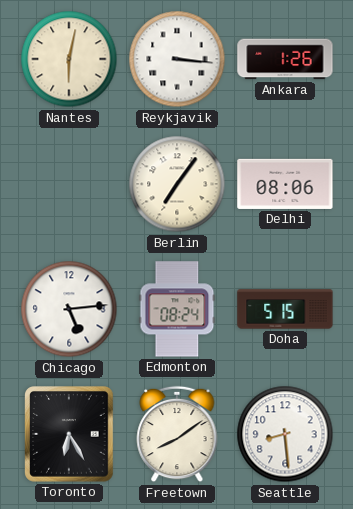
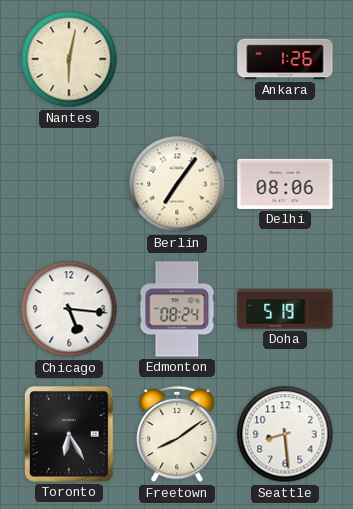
Reykjavik: 3:16 -> none
Chicago: 5:14 -> 5:16
Doha: 5:15 -> 5:19
